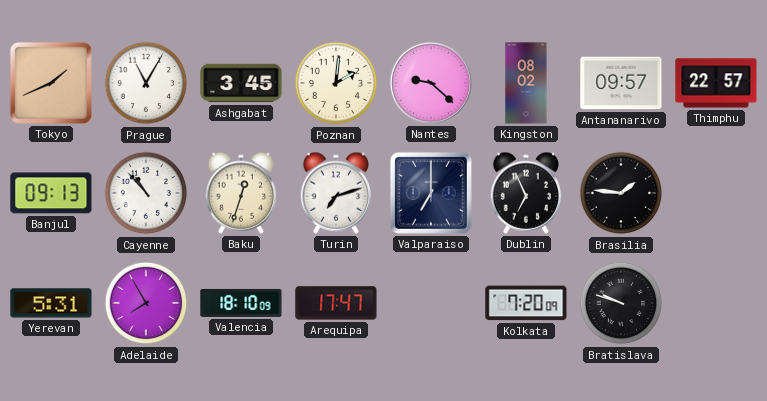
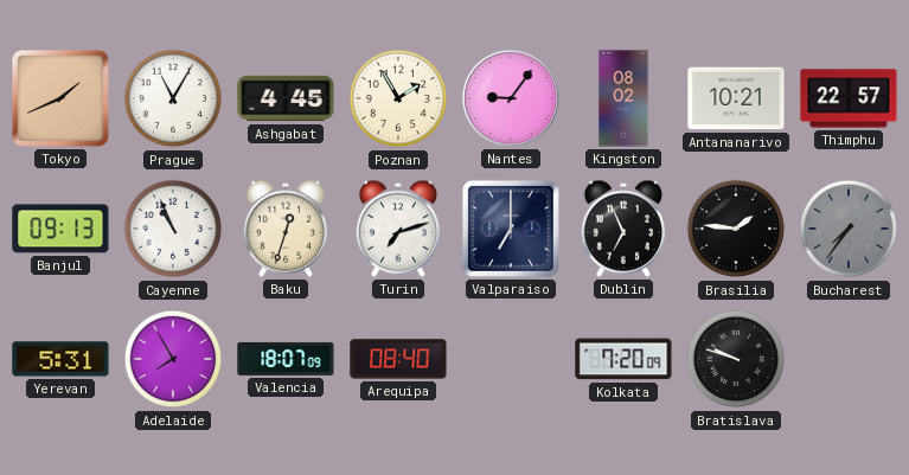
Ashgabat: 3:45 -> 4:45
Poznan: 2:01 -> 1:55
Nantes: 9:22 -> 9:06
Antananarivo: 09:57 -> 10:21
Cayenne: 10:53 -> 10:56
Bucharest: none -> 7:36
Valencia: 18:10 -> 18:07
Arequipa: 17:47 -> 08:40
